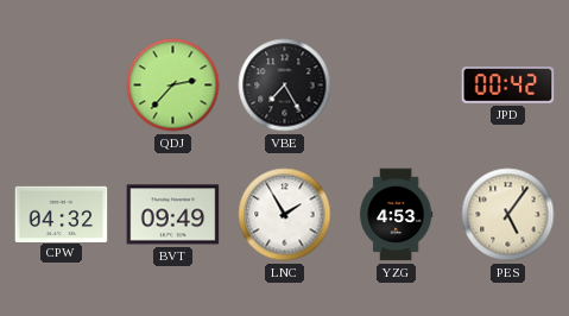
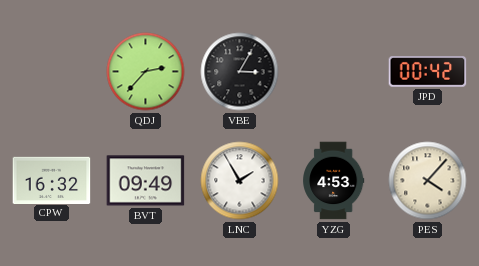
VBE: 7:25 -> 3:05
CPW: 04:32 -> 16:32
PES: 5:06 -> 4:07
